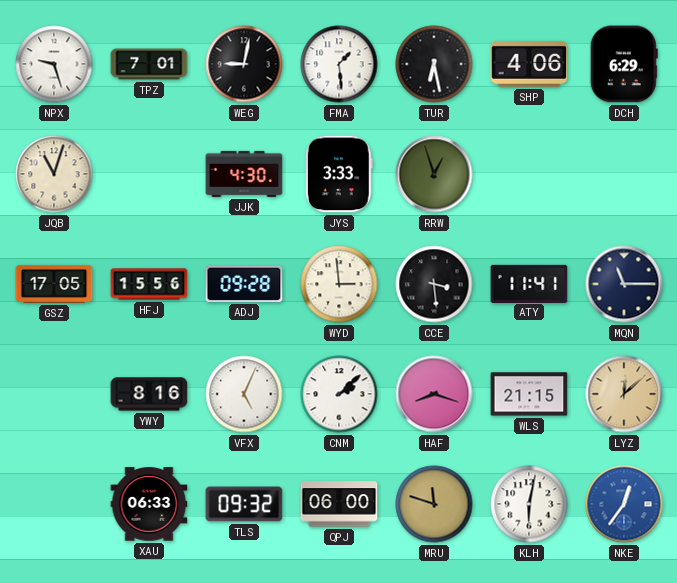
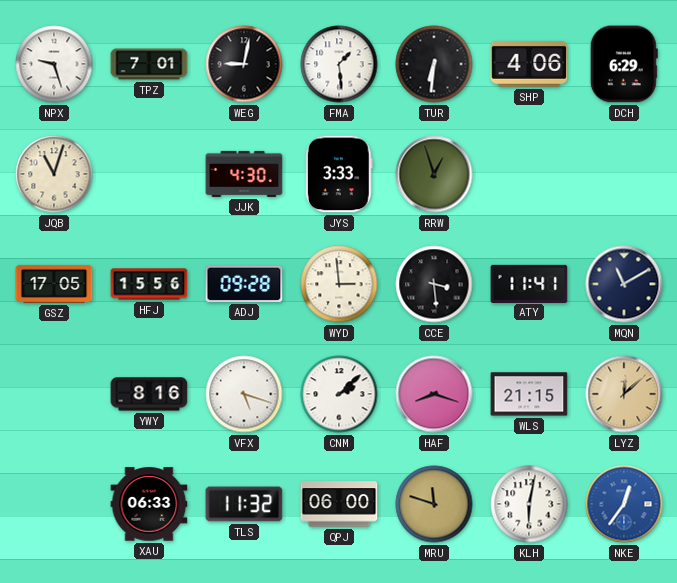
TUR: 6:28 -> 6:31
MQN: 11:15 -> 11:10
VFX: 5:04 -> 5:18
TLS: 09:32 -> 11:32
